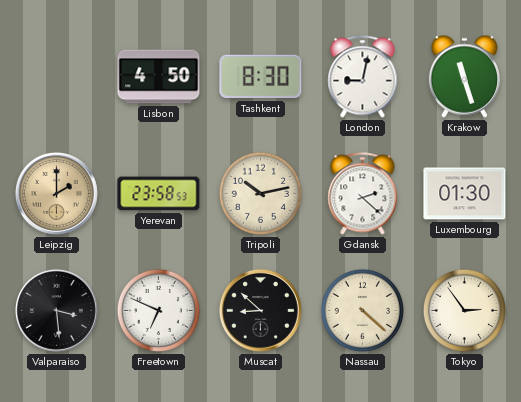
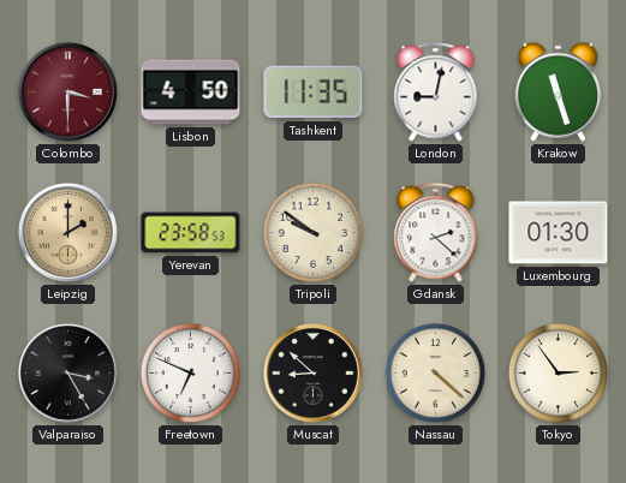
Colombo: none -> 3:30
Tashkent: 8:30 -> 11:35
Tripoli: 10:13 -> 9:51
Valparaiso: 3:29 -> 3:25
